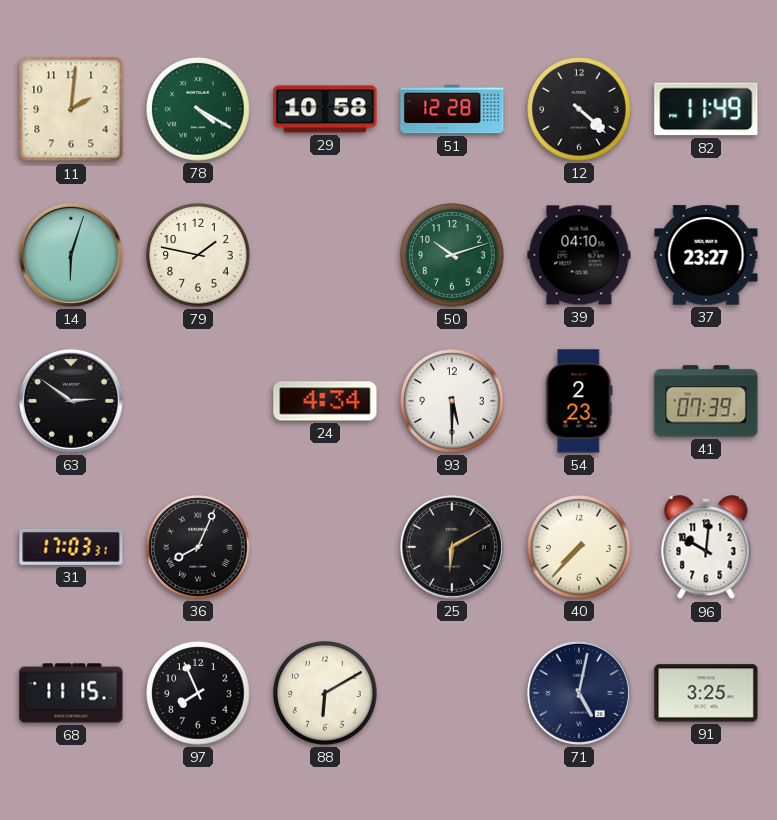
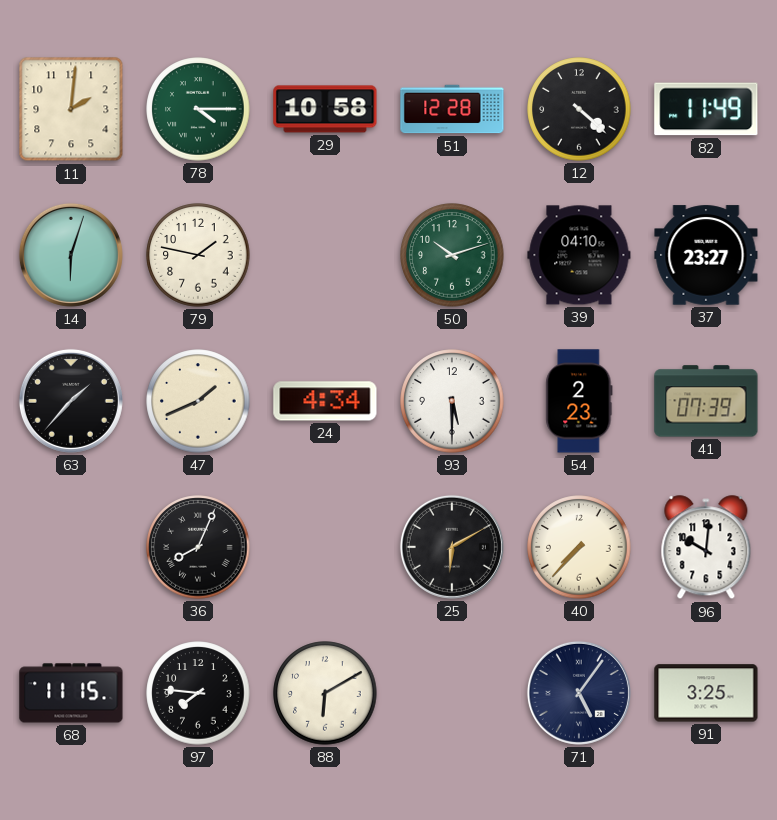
78: 4:20 -> 4:15
63: 2:51 -> 1:37
47: none -> 1:41
31: 17:03 -> none
97: 7:56 -> 7:46
71: 5:02 -> 5:06
